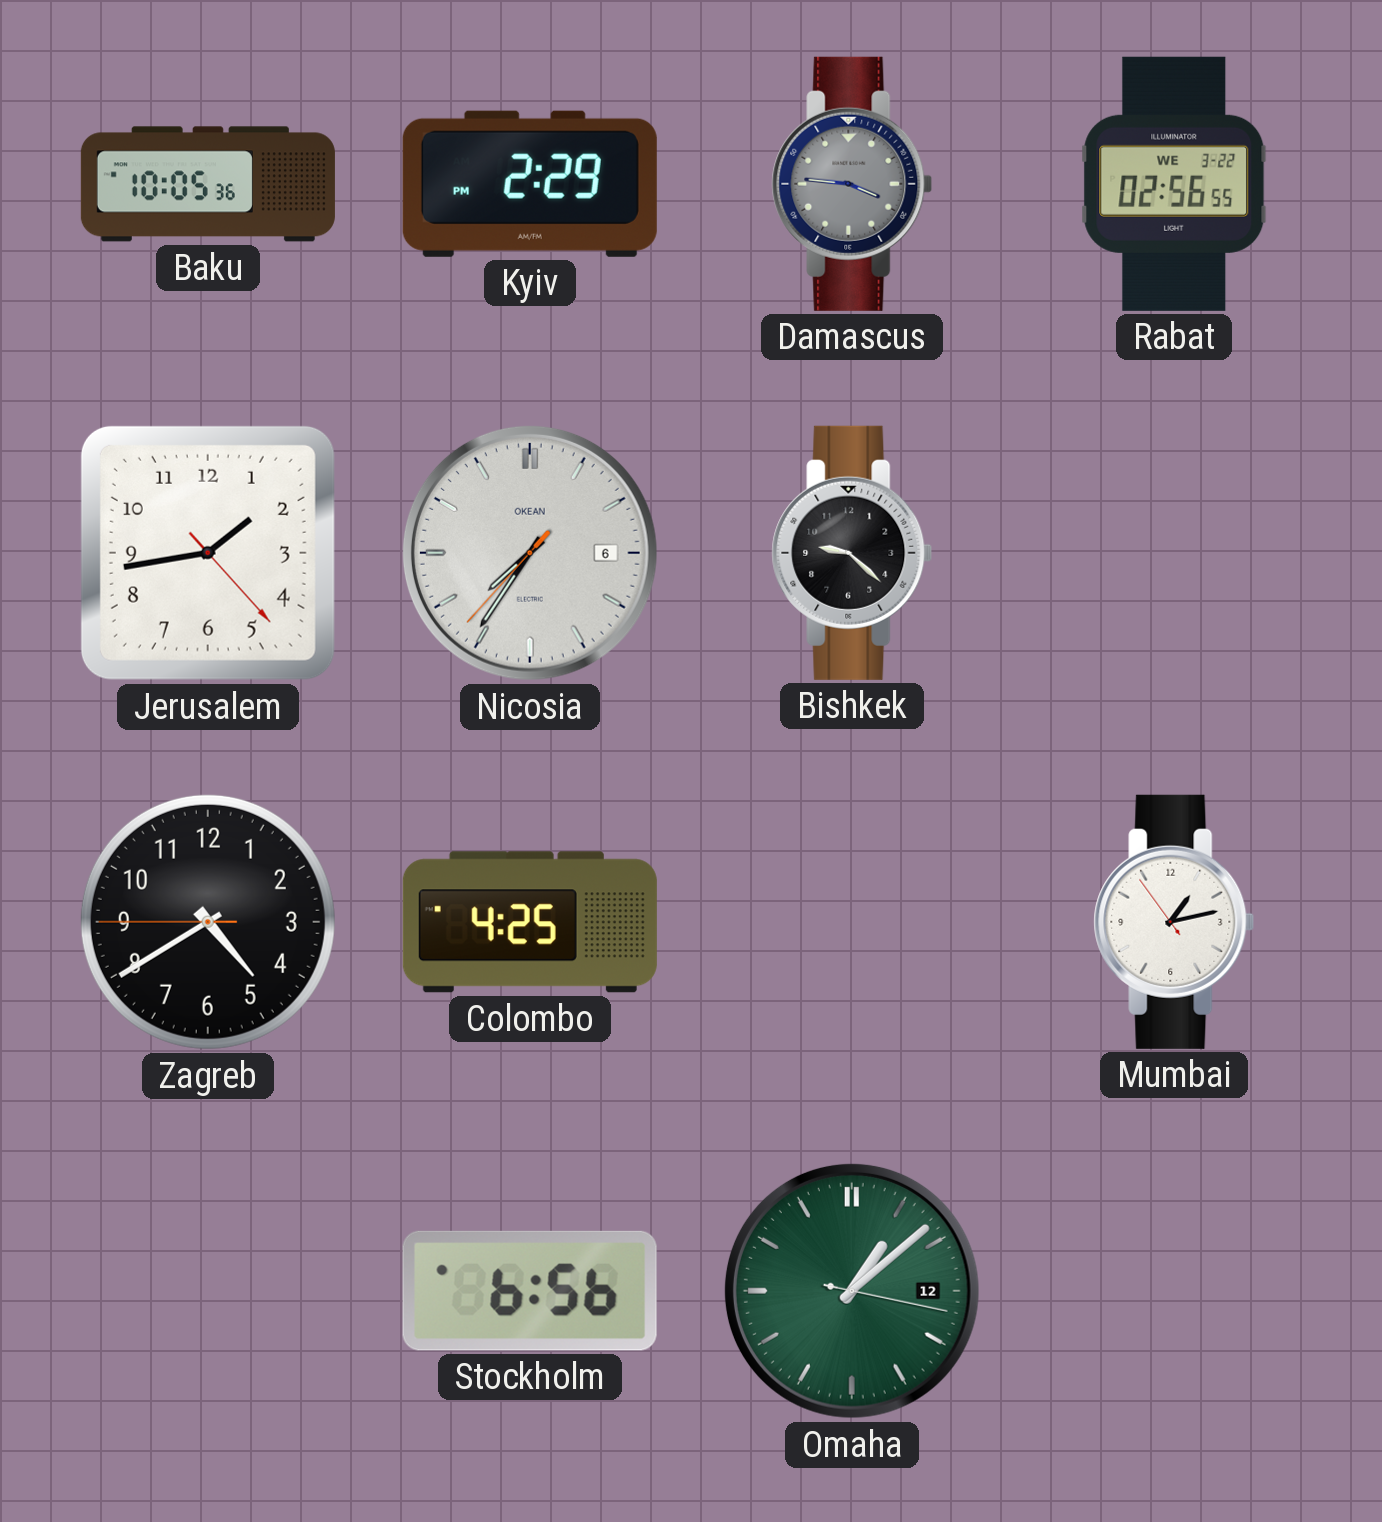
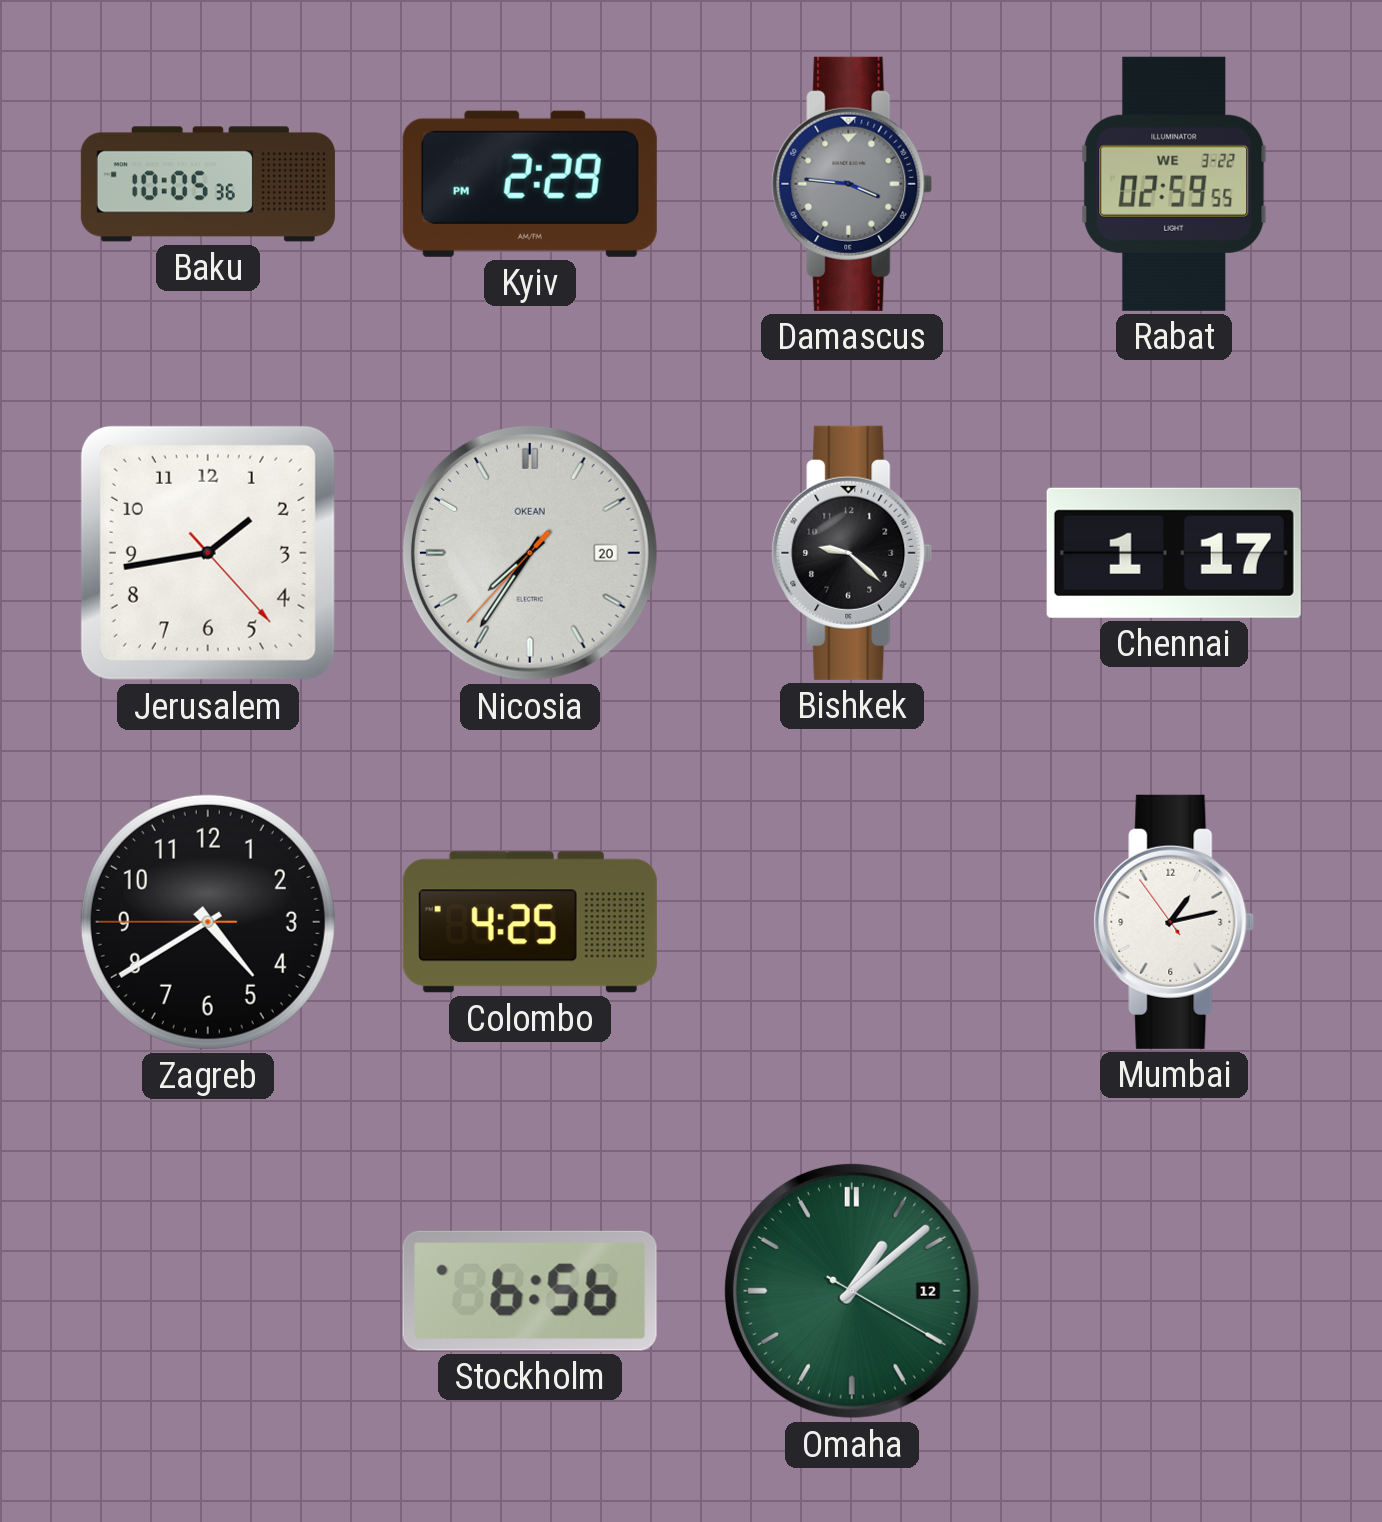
Rabat: 02:56 -> 02:59
Nicosia date: 6 -> 20
Chennai: none -> 1:17
Omaha: 1:08:17 -> 1:08:20
